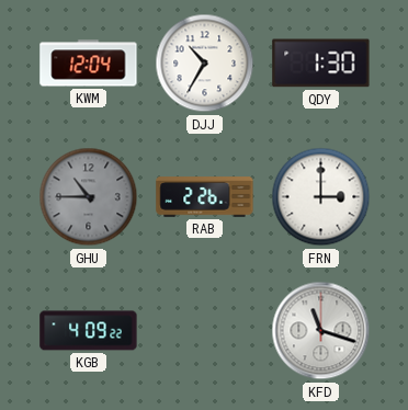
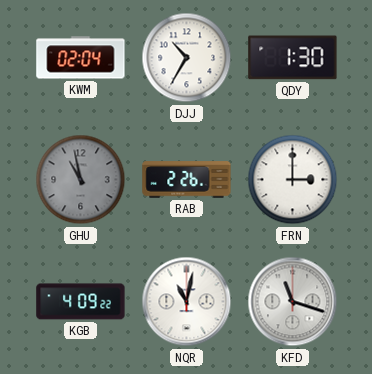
KWM: 12:04 -> 02:04
GHU: 10:45 -> 10:58
NQR: none -> 11:02
